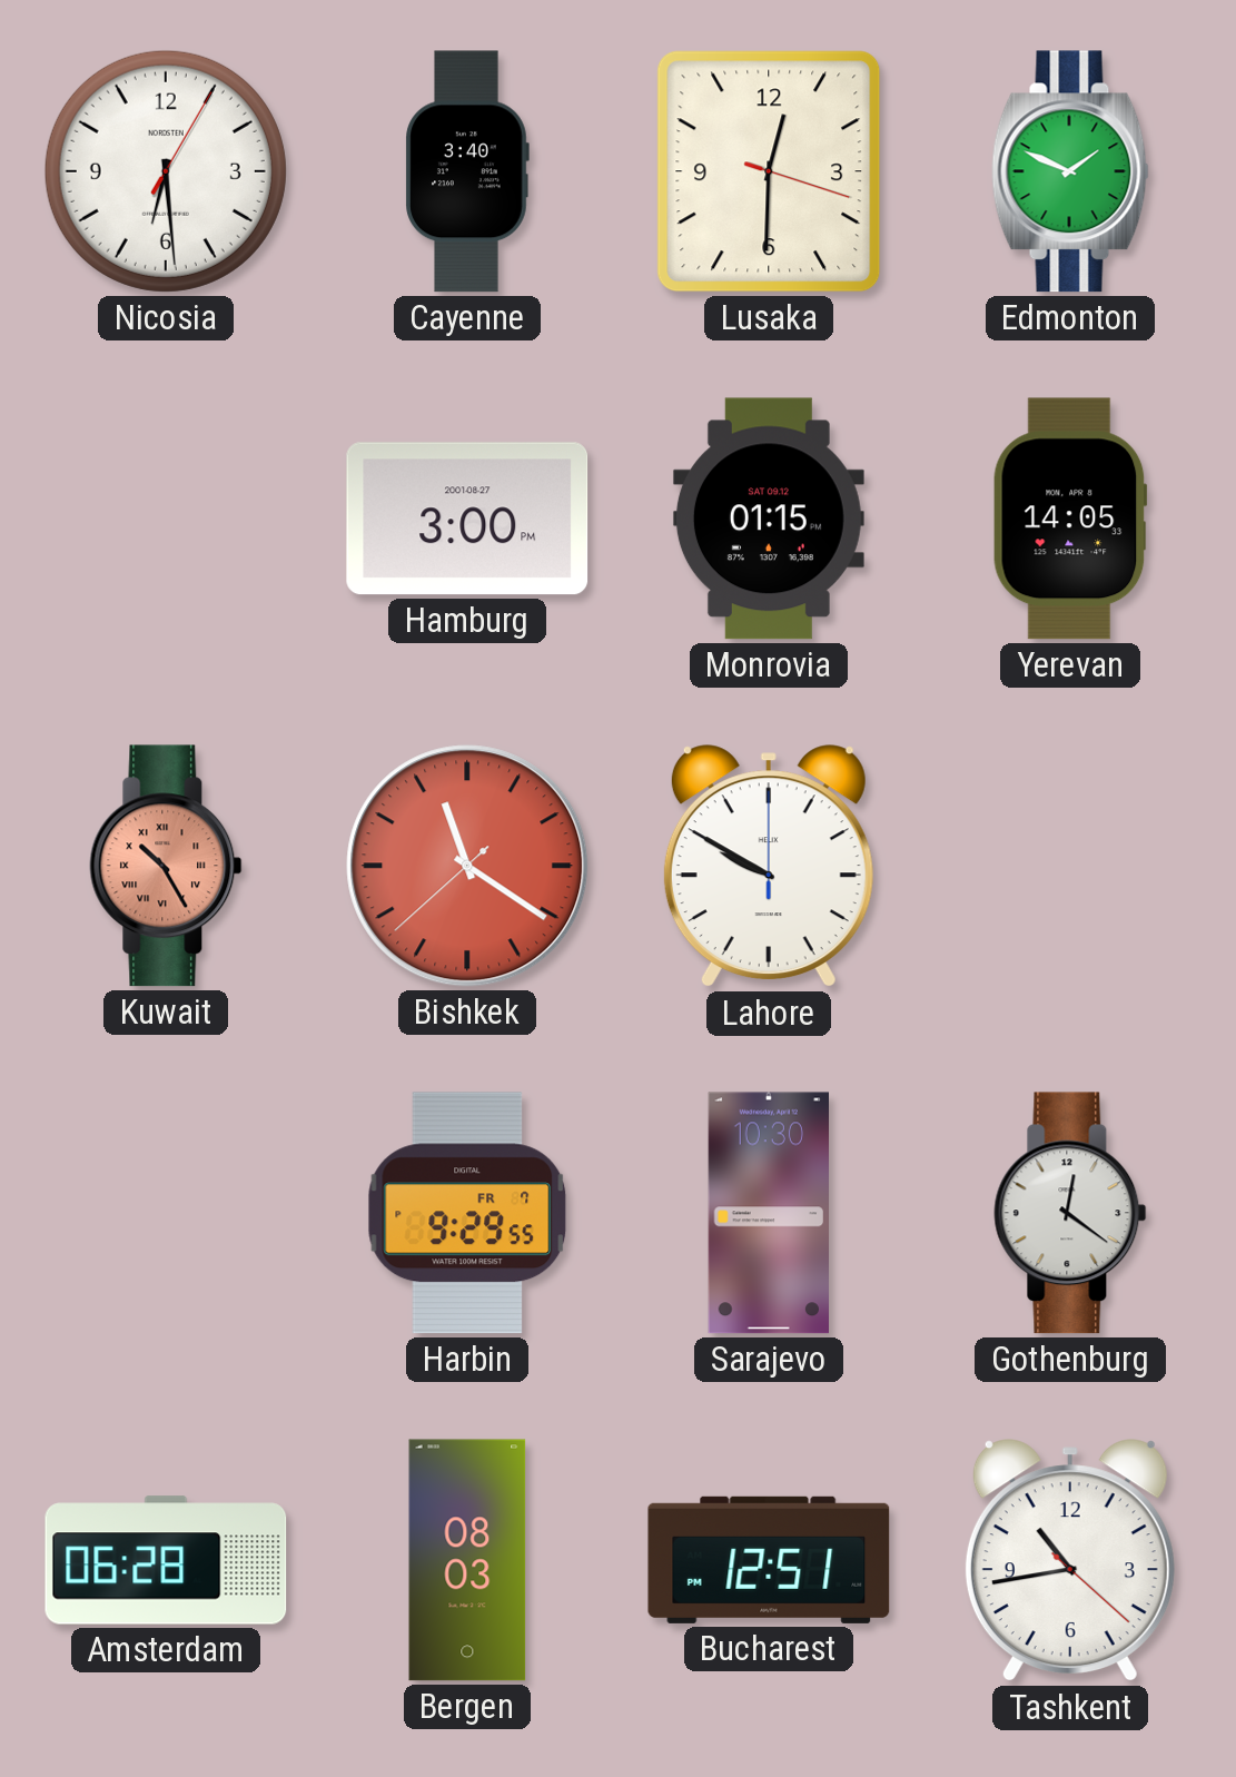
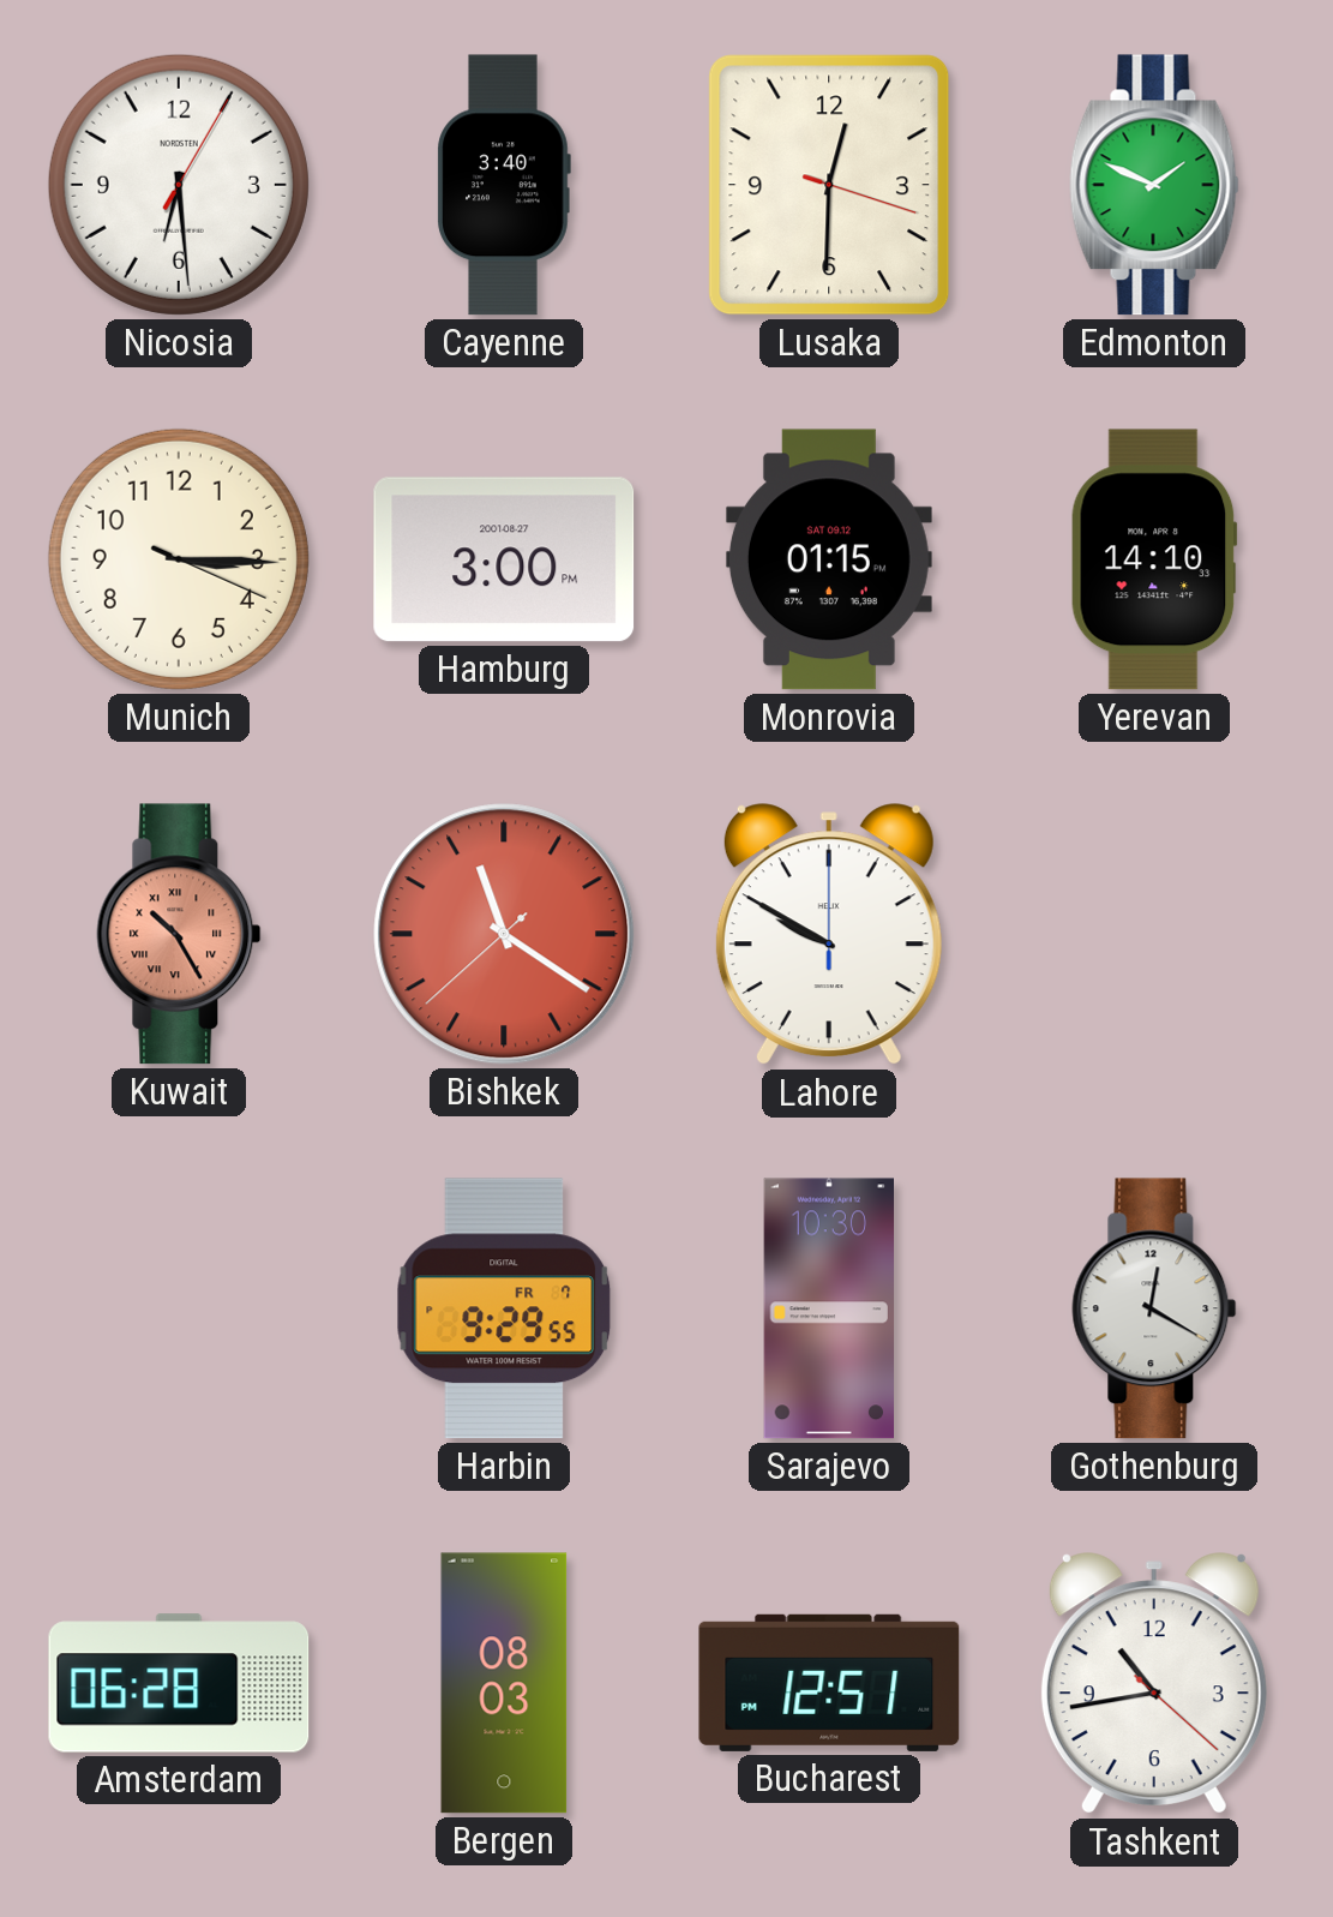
Munich: none -> 3:15
Yerevan: 14:05 -> 14:10
Gothenburg: 12:21 -> 12:20
